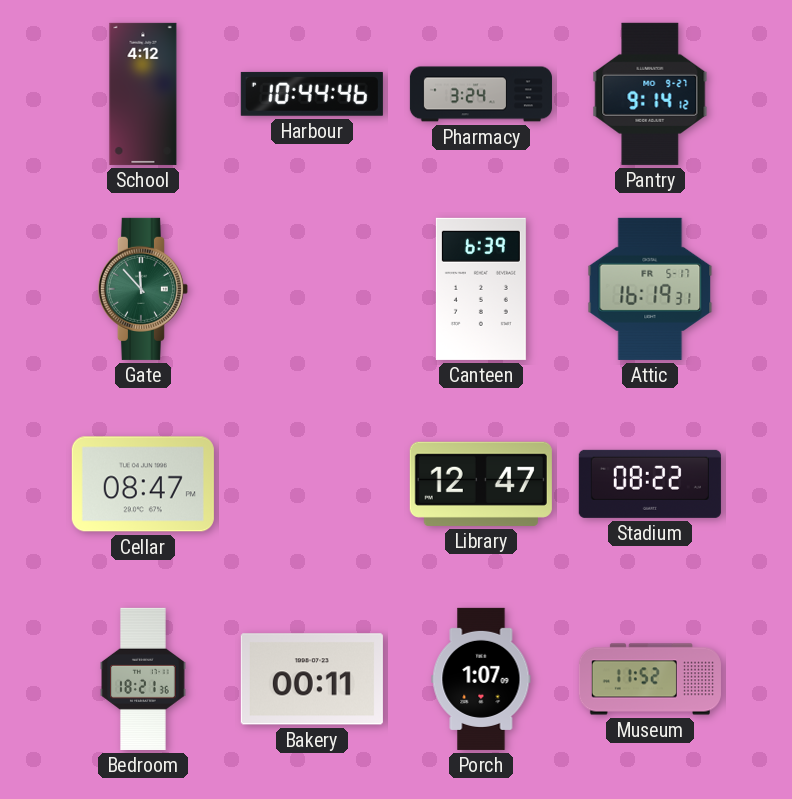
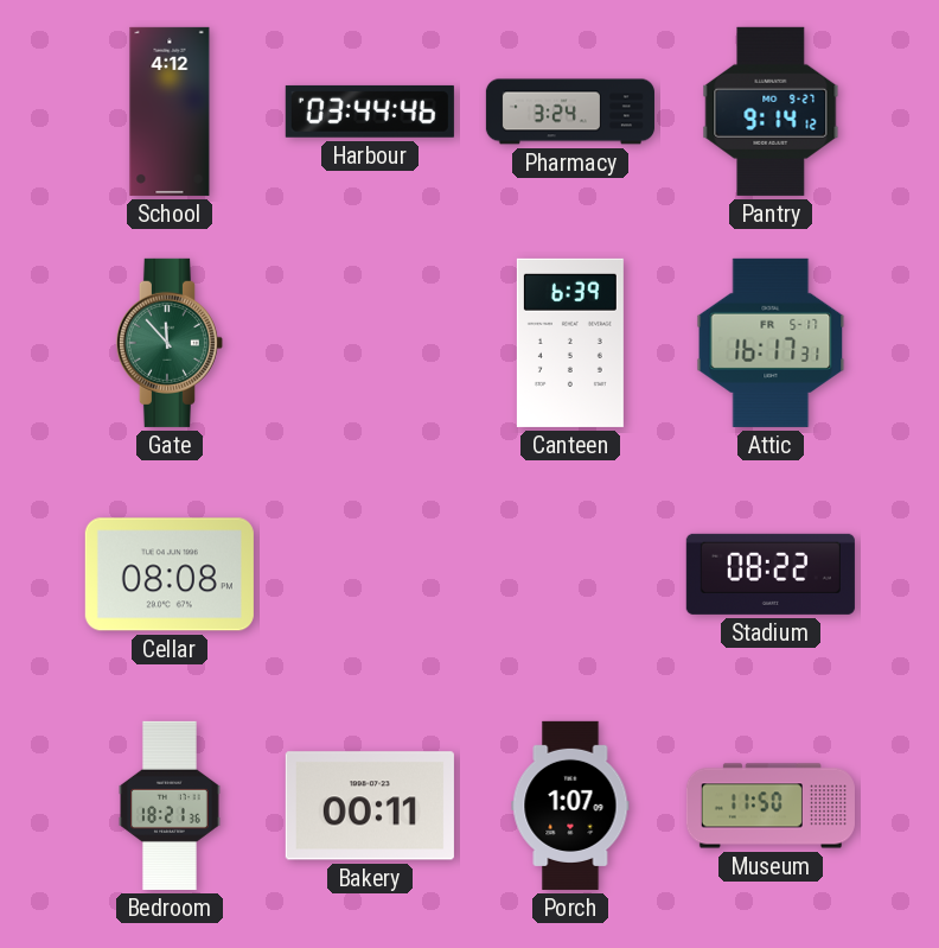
Harbour: 10:44 -> 03:44
Attic: 16:19 -> 16:17
Cellar: 08:47 -> 08:08
Library: 12:47 -> none
Museum: 11:52 -> 11:50
